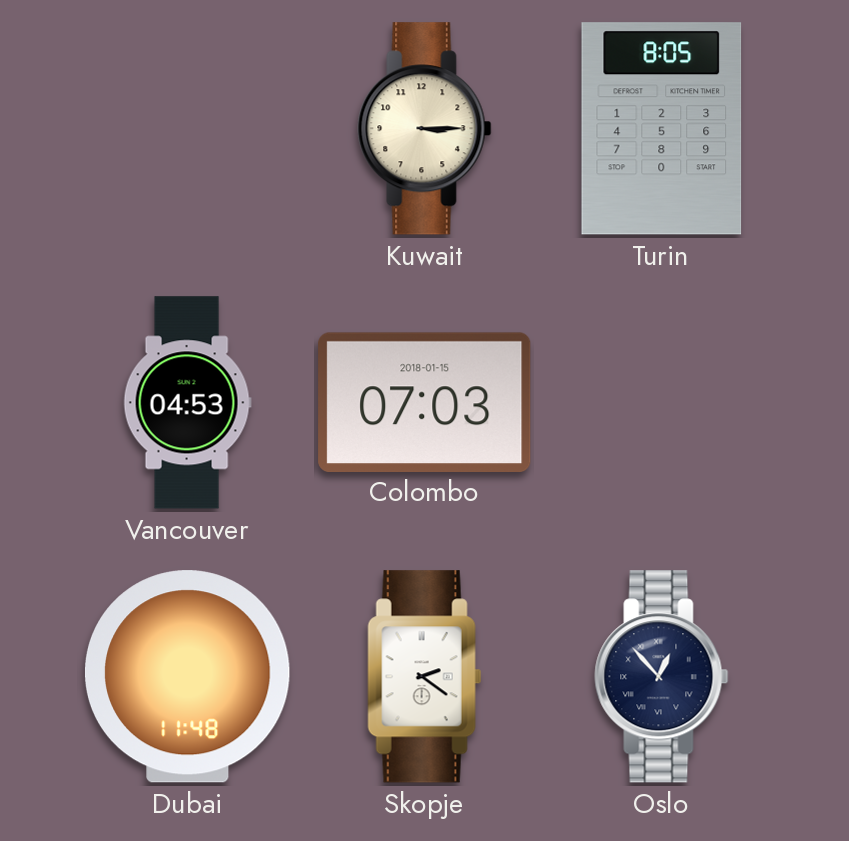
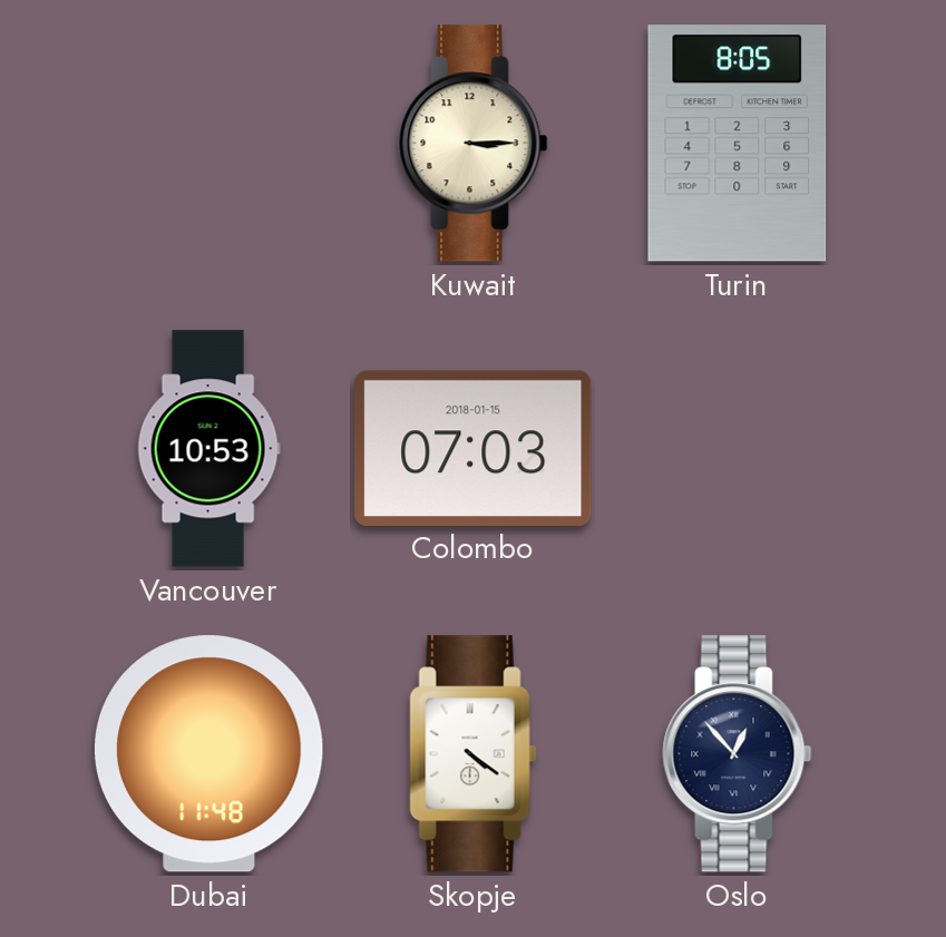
Vancouver: 04:53 -> 10:53
Skopje: 2:21 -> 4:21
